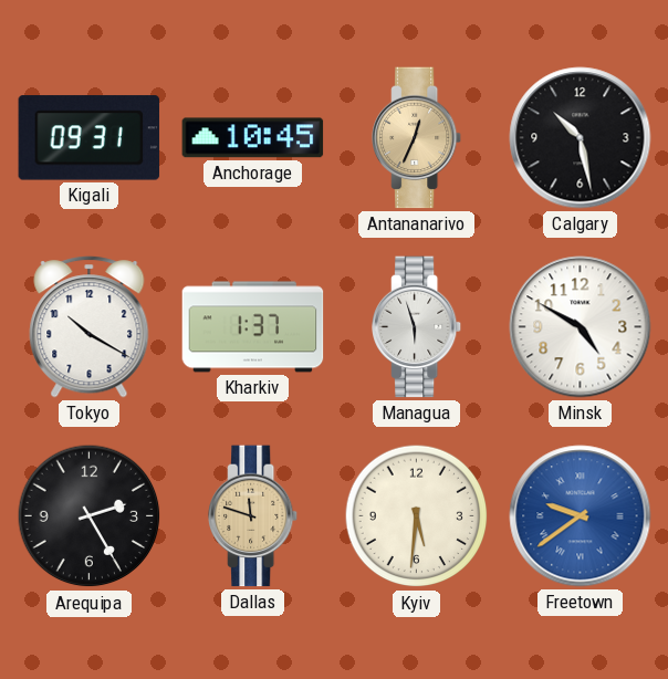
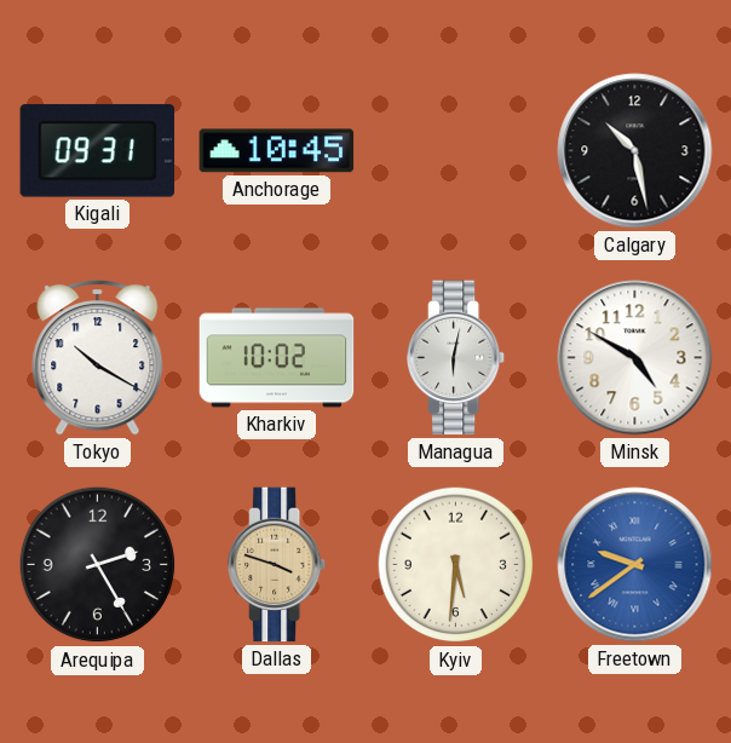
Antananarivo: 12:34 -> none
Kharkiv: 1:37 -> 10:02
Managua: 5:57 -> 6:02
Dallas: 11:48 -> 3:48
